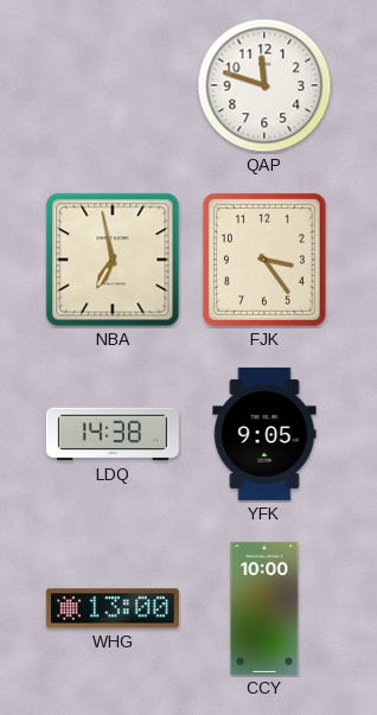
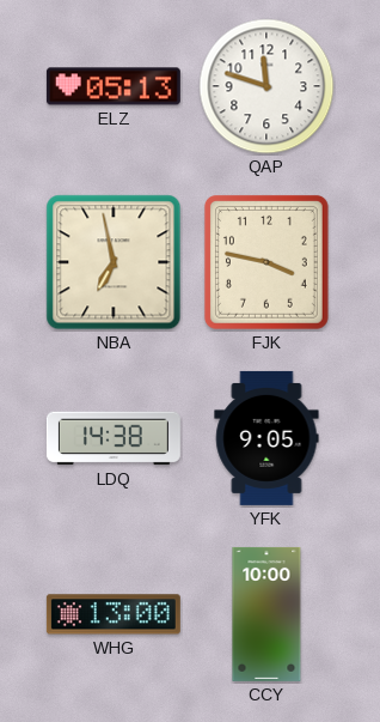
ELZ: none -> 05:13
FJK: 3:24 -> 3:47
